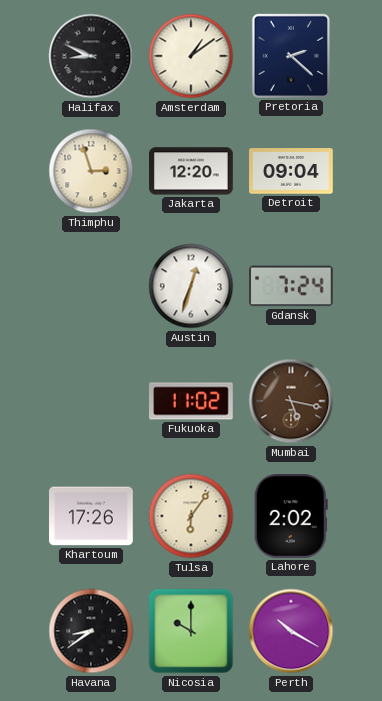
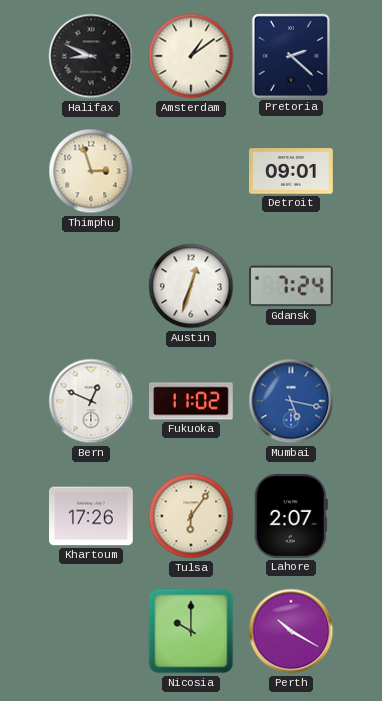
Jakarta: 12:20 -> none
Detroit: 09:04 -> 09:01
Bern: none -> 12:49
Mumbai dial: brown -> blue
Lahore: 2:02 -> 2:07
Havana: 8:39 -> none
